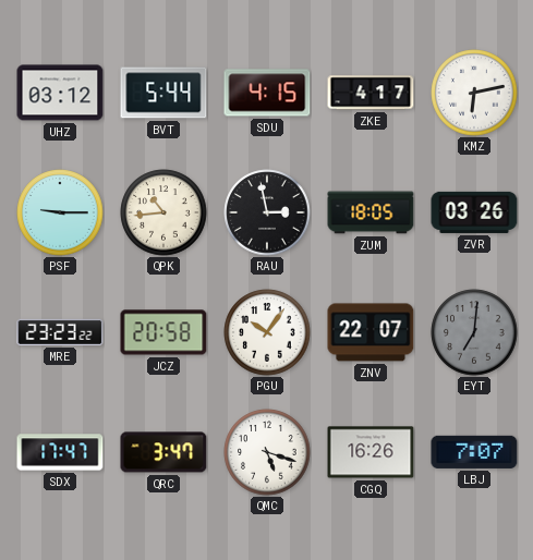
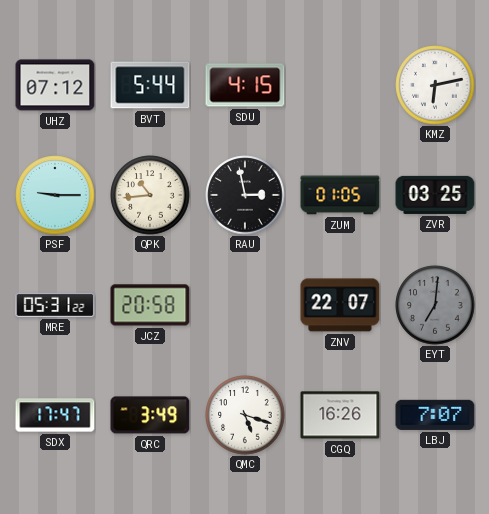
UHZ: 03:12 -> 07:12
ZKE: 4:17 -> none
ZUM: 18:05 -> 01:05
ZVR: 03:26 -> 03:25
MRE: 23:23 -> 05:31
PGU: 10:06 -> none
QRC: 3:47 -> 3:49
